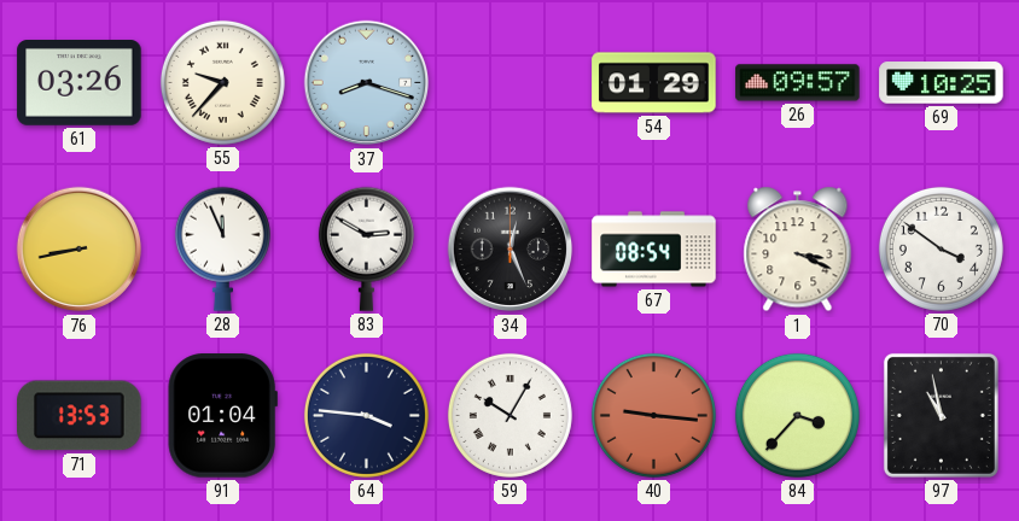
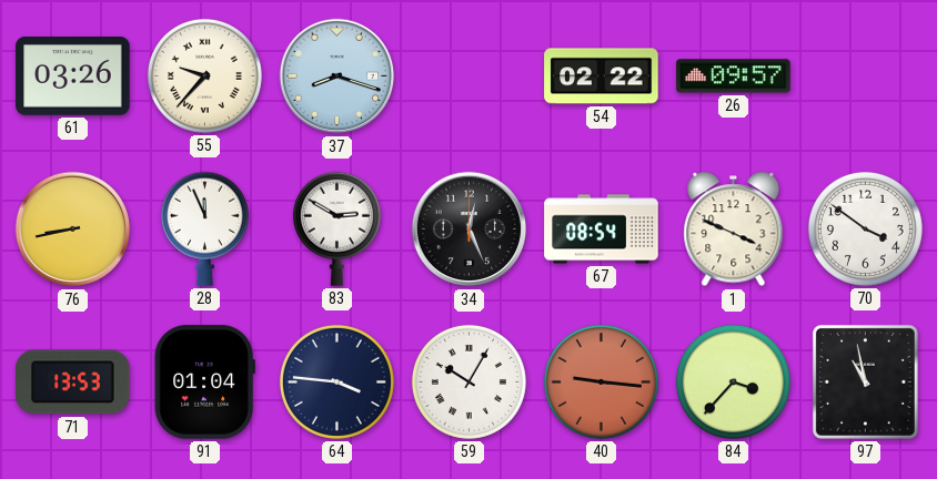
54: 01:29 -> 02:22
69: 10:25 -> none
1: 3:19 -> 3:49
